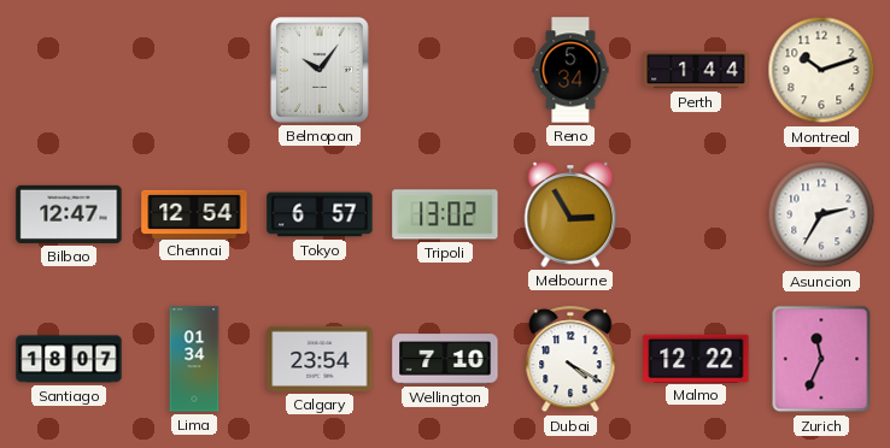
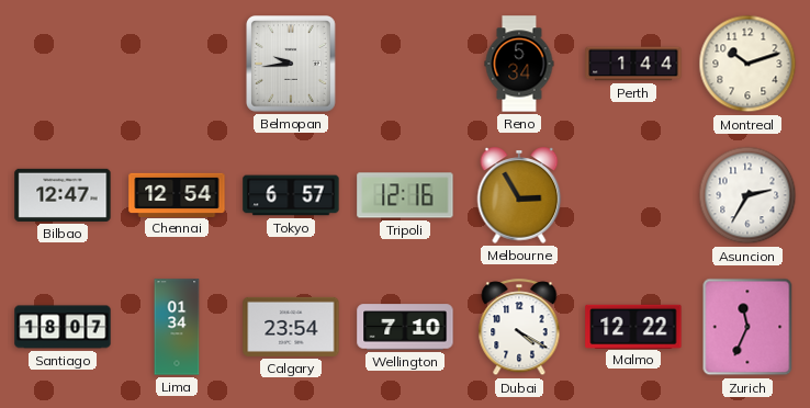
Belmopan: 10:06 -> 9:44
Tripoli: 13:02 -> 12:16
